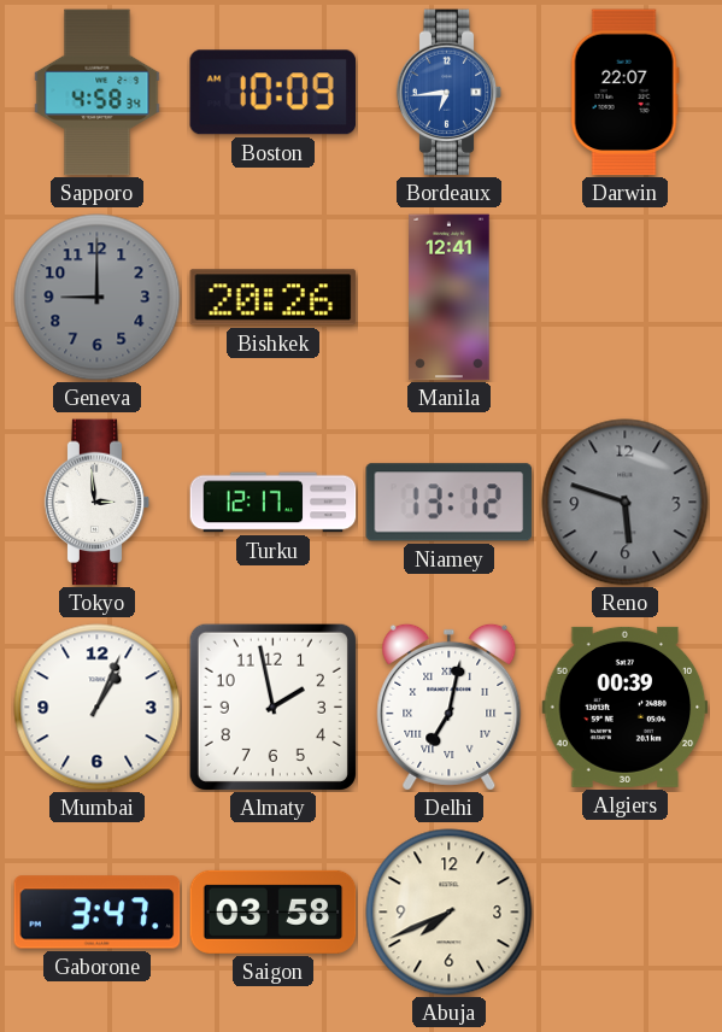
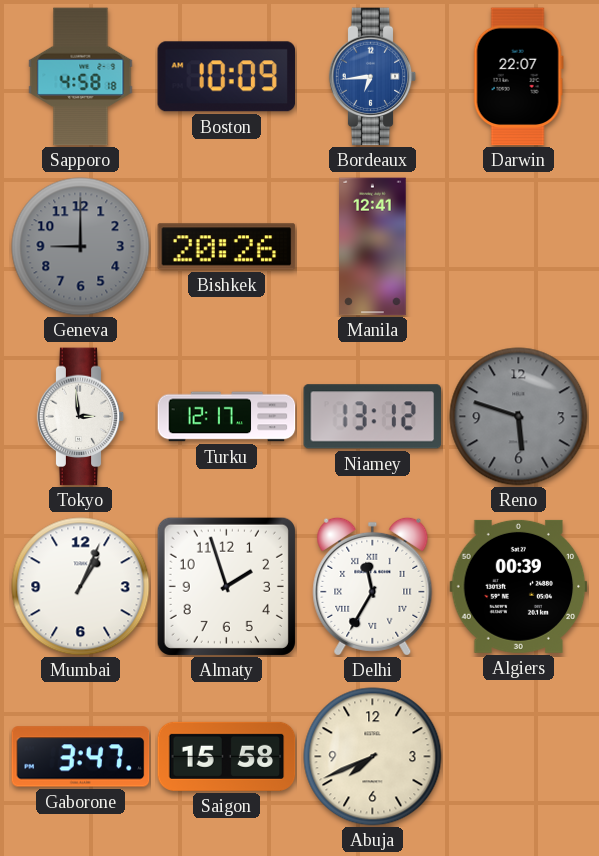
Sapporo: 4:58:34 -> 4:58:18
Almaty: 1:58 -> 1:57
Delhi: 7:02 -> 11:35
Saigon: 03:58 -> 15:58
